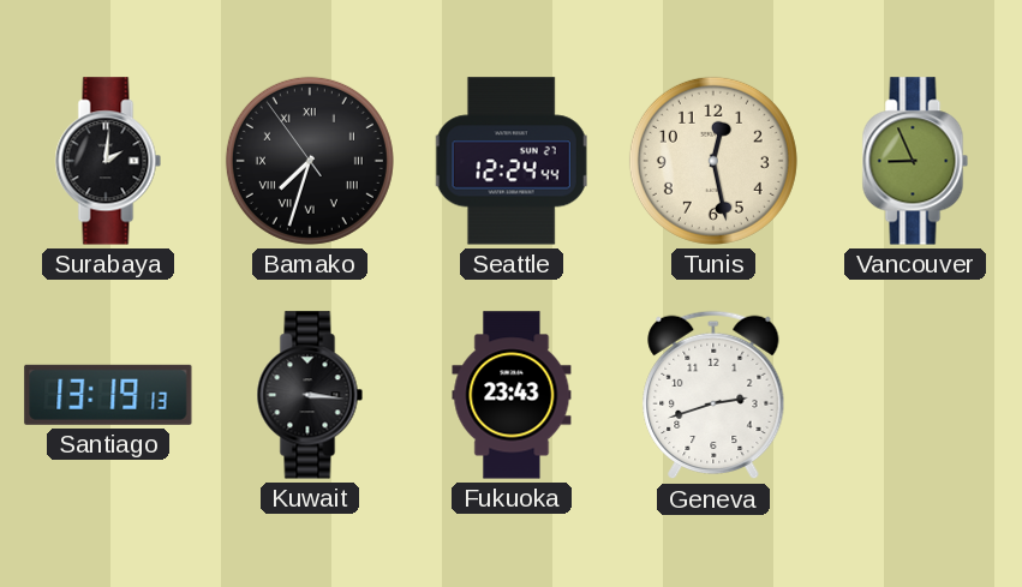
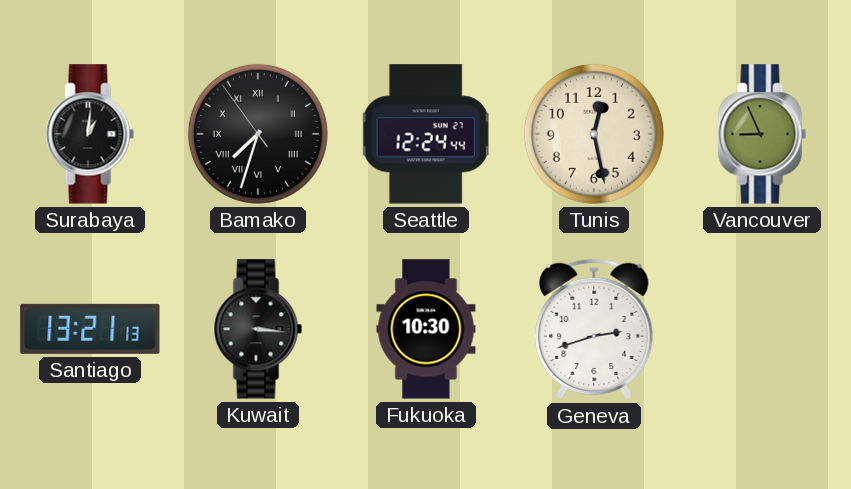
Surabaya: 2:01 -> 1:01
Santiago: 13:19 -> 13:21
Fukuoka: 23:43 -> 10:30
